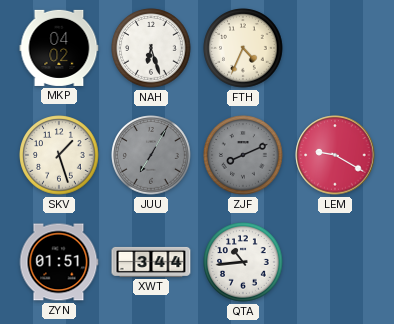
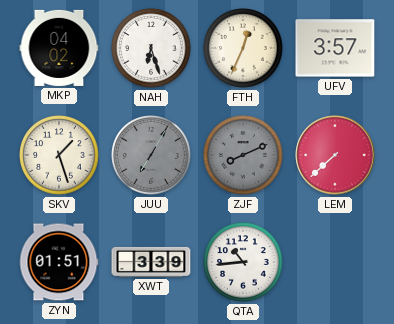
FTH: 4:34 -> 12:34
UFV: none -> 3:57
LEM: 9:20 -> 7:38
XWT: 3:44 -> 3:39
